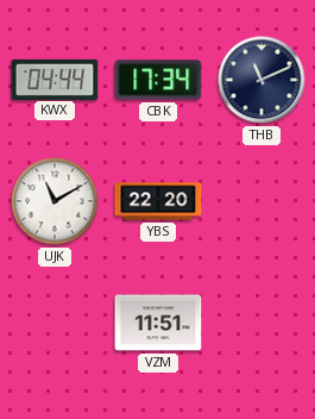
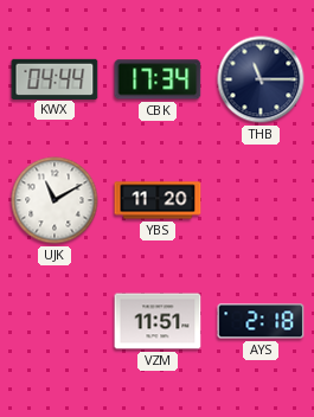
THB: 11:11 -> 11:15
YBS: 22:20 -> 11:20
AYS: none -> 2:18
